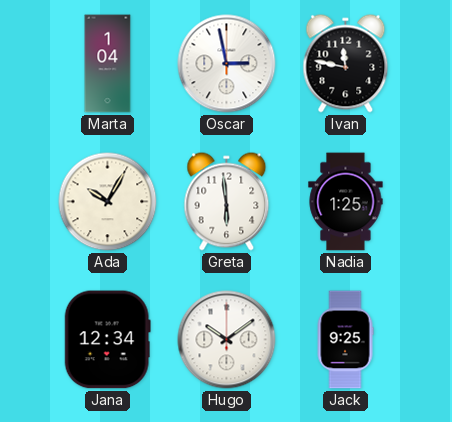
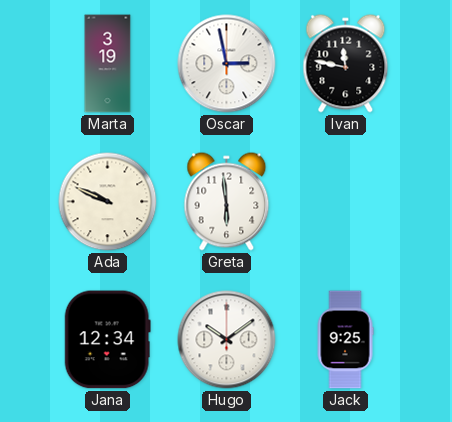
Marta: 1:04 -> 3:19
Ada: 10:05 -> 9:49
Nadia: 1:25 -> none
